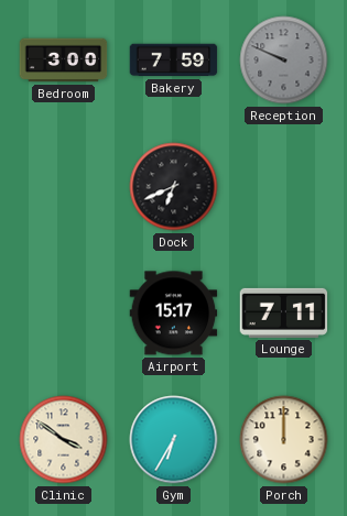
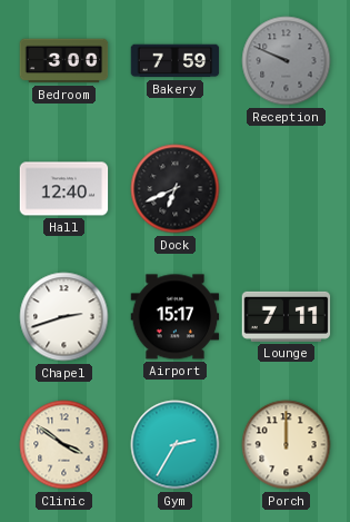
Hall: none -> 12:40
Chapel: none -> 2:42
Gym: 6:35 -> 2:35
